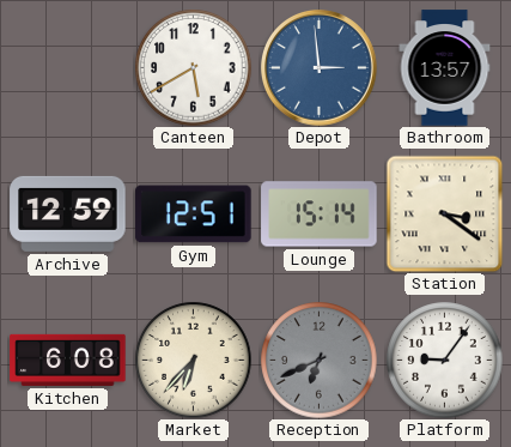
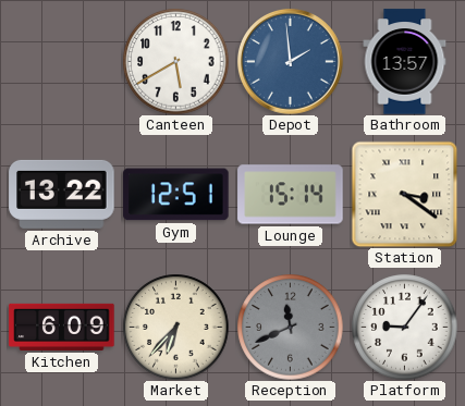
Depot: 2:59 -> 1:59
Archive: 12:59 -> 13:22
Kitchen: 6:08 -> 6:09
Reception: 6:41 -> 11:41
